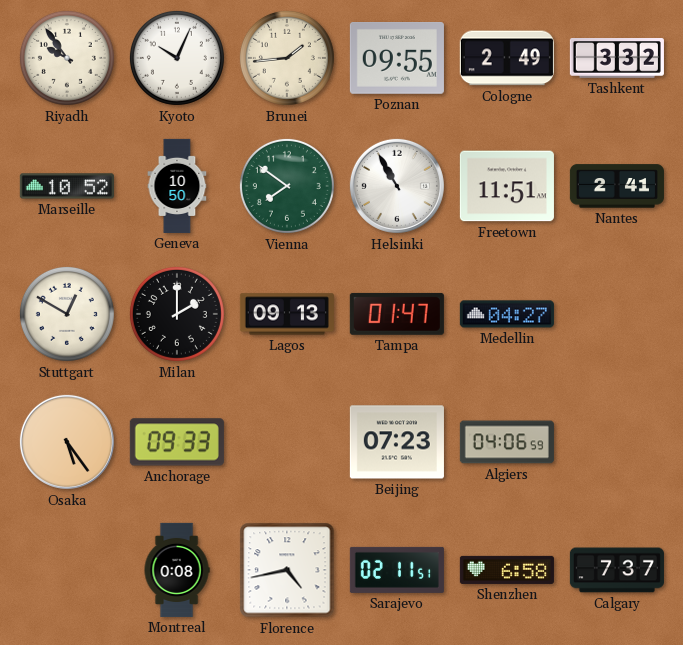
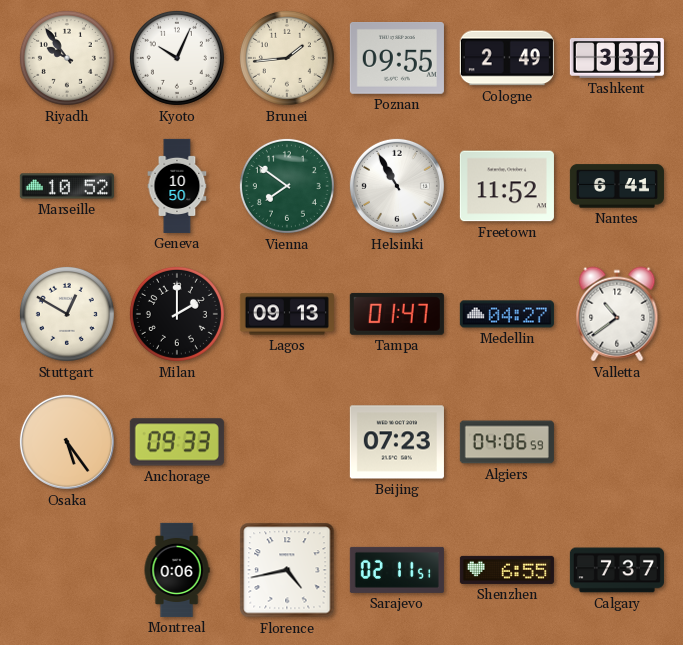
Freetown: 11:51 -> 11:52
Nantes: 2:41 -> 6:41
Valletta: none -> 10:39
Montreal: 0:08 -> 0:06
Shenzhen: 6:58 -> 6:55
